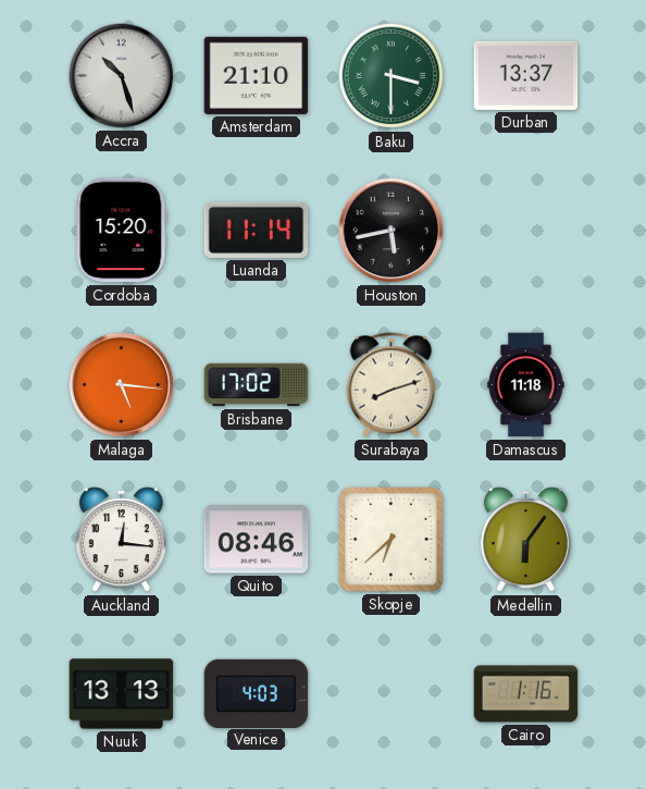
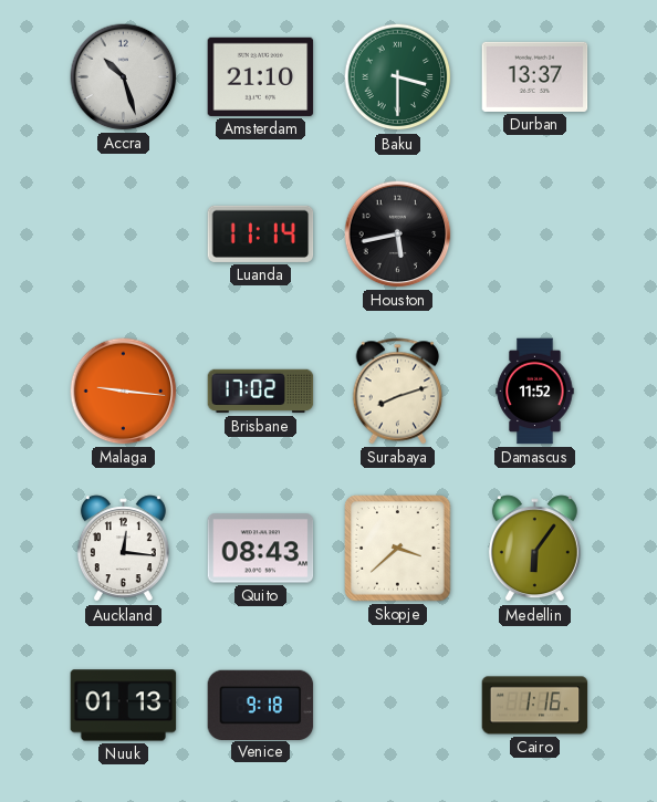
Cordoba: 15:20 -> none
Malaga: 5:16 -> 9:16
Damascus: 11:18 -> 11:52
Quito: 08:46 -> 08:43
Skopje: 6:38 -> 3:38
Nuuk: 13:13 -> 01:13
Venice: 4:03 -> 9:18
